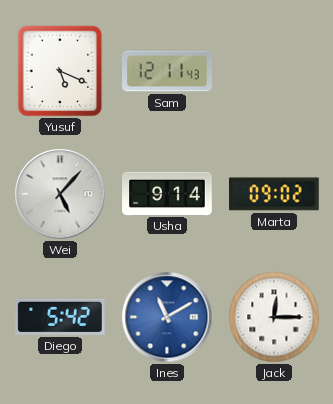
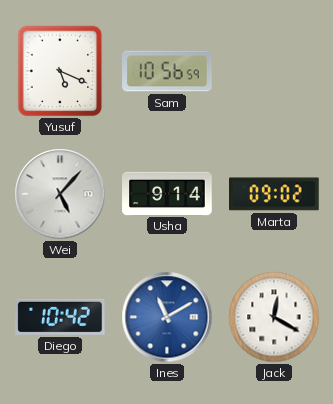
Sam: 12:11 -> 10:56
Diego: 5:42 -> 10:42
Jack: 12:15 -> 12:20
